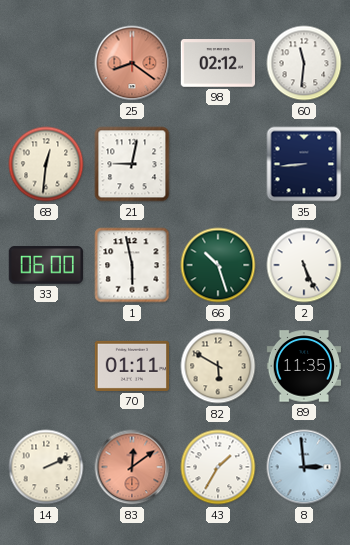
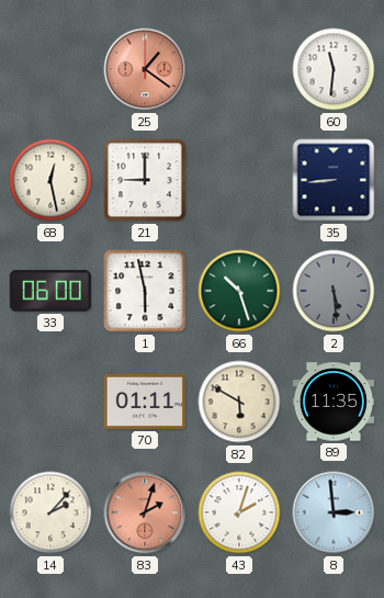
25: 8:21 -> 1:21
98: 02:12 -> none
68: 12:31 -> 12:28
21: 9:02 -> 9:00
2: 5:26 -> 5:29
2 dial: white -> grey
14: 2:11 -> 2:07
83: 12:09 -> 2:03
43: 1:35 -> 2:03
